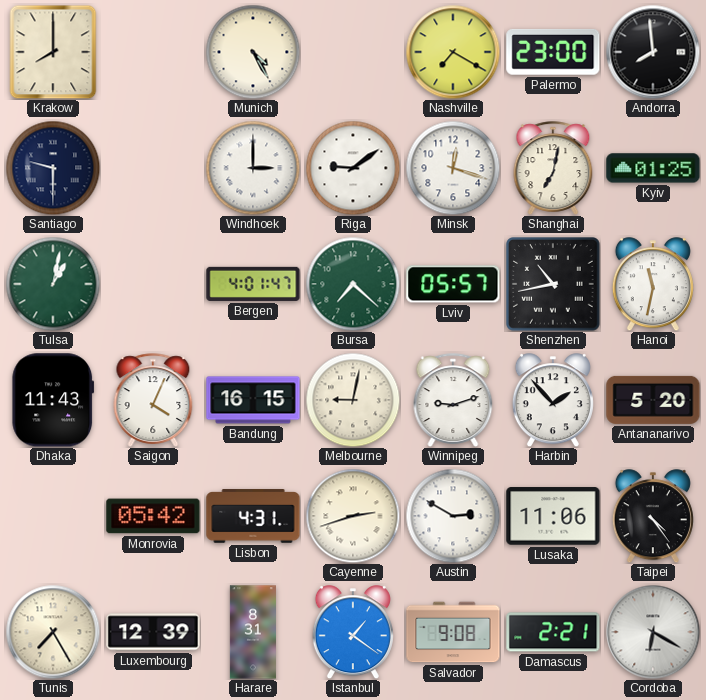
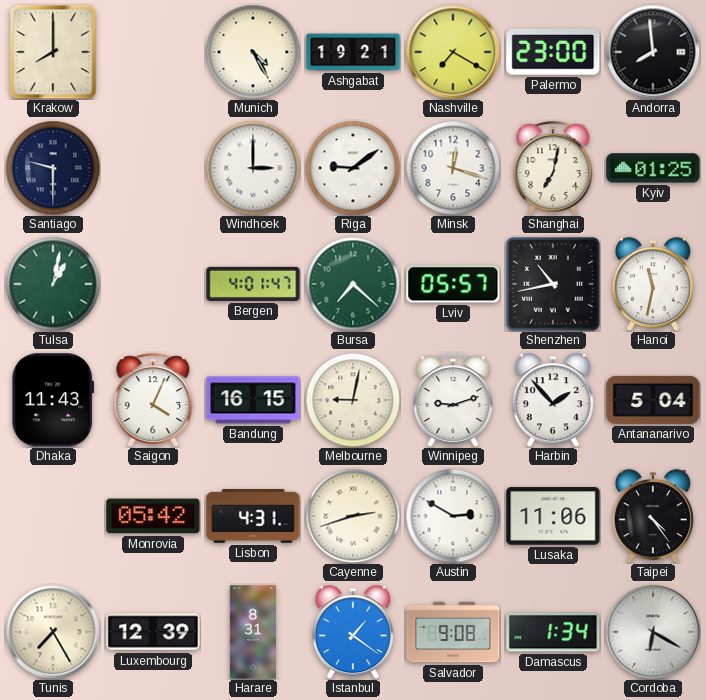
Ashgabat: none -> 19:21
Antananarivo: 5:20 -> 5:04
Damascus: 2:21 -> 1:34
